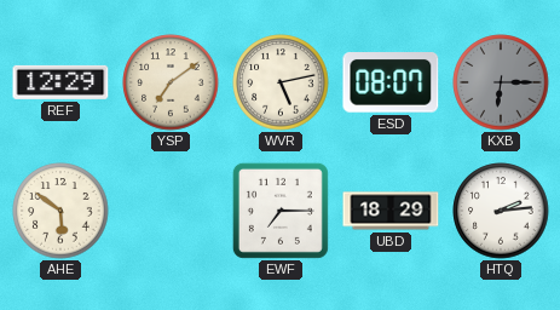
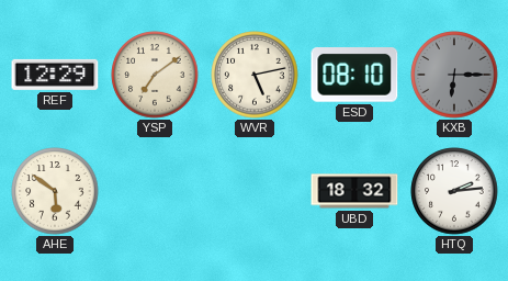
ESD: 08:07 -> 08:10
EWF: 7:15 -> none
UBD: 18:29 -> 18:32
